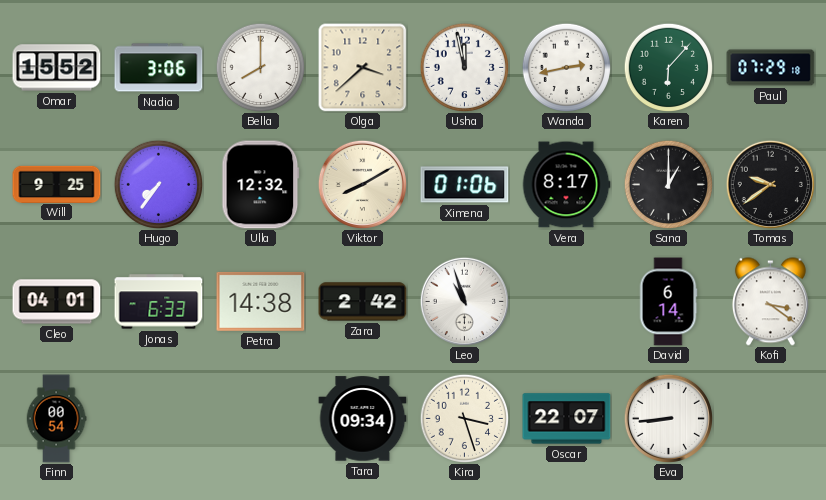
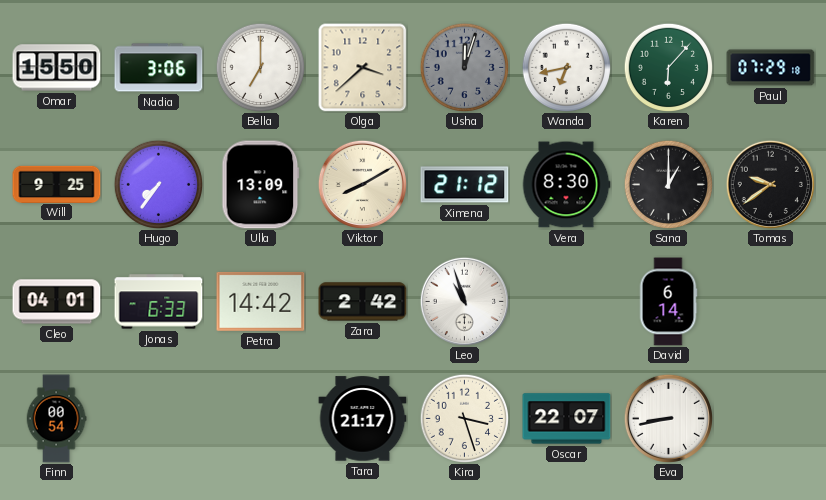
Omar: 15:52 -> 15:50
Bella: 8:00 -> 7:00
Usha: 11:58 -> 12:03
Usha dial: white -> grey
Wanda: 2:43 -> 6:43
Ulla: 12:32 -> 13:09
Ximena: 01:06 -> 21:12
Vera: 8:17 -> 8:30
Petra: 14:38 -> 14:42
Kofi: 3:21 -> none
Tara: 09:34 -> 21:17
Eva: 8:44 -> 8:43
